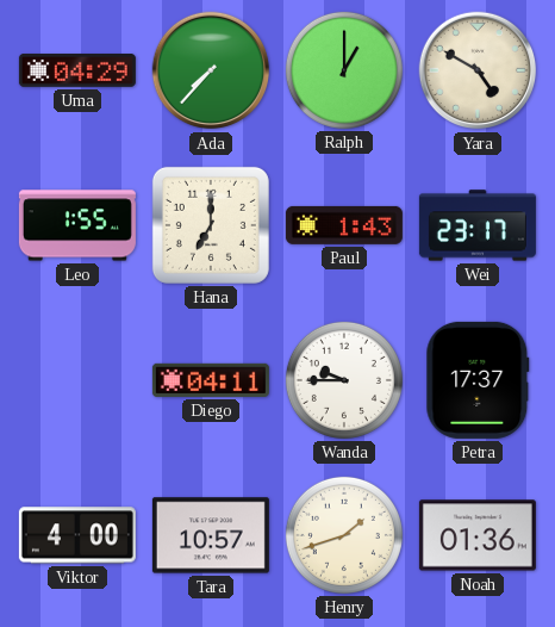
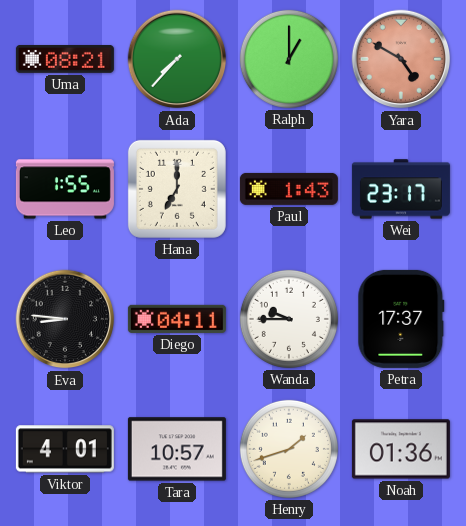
Uma: 04:29 -> 08:21
Yara dial: cream -> salmon
Eva: none -> 8:46
Viktor: 4:00 -> 4:01
